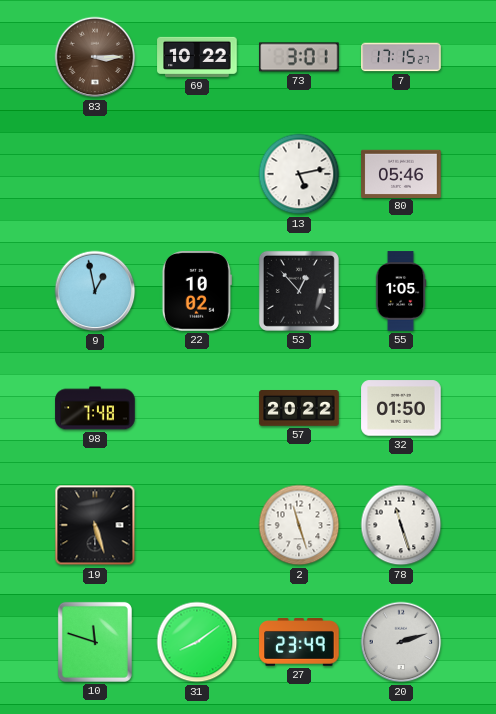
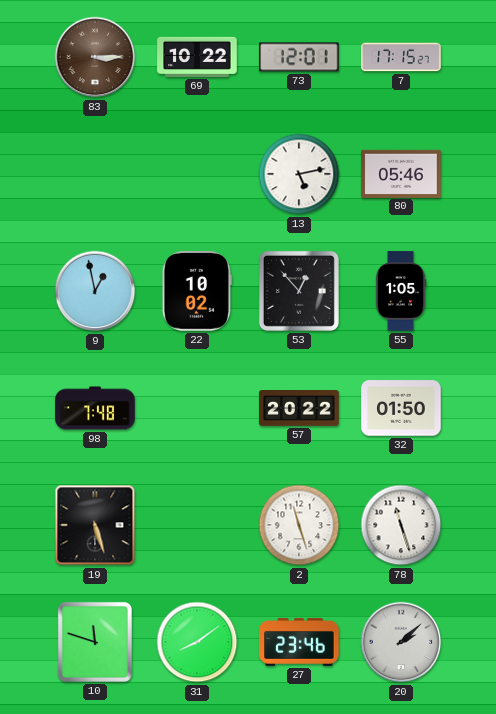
73: 3:01 -> 12:01
27: 23:49 -> 23:46
20: 2:12 -> 2:08
